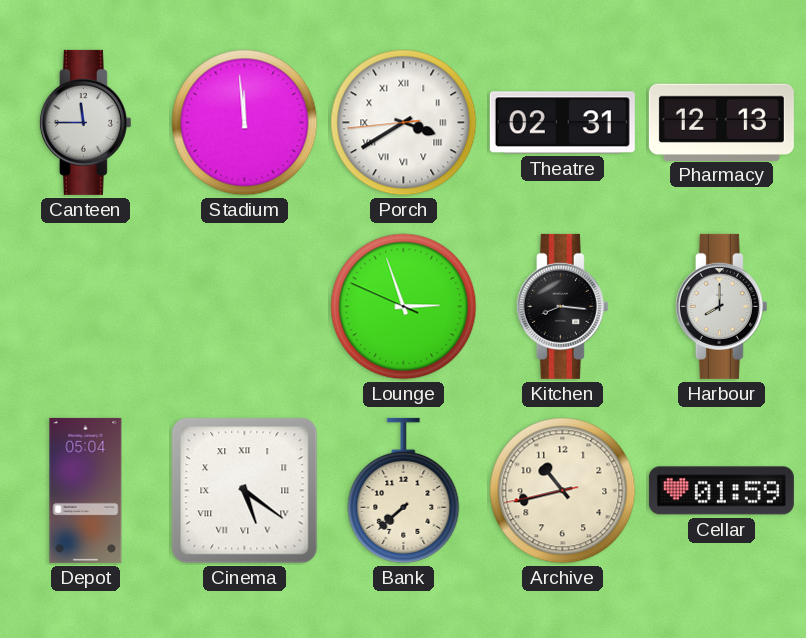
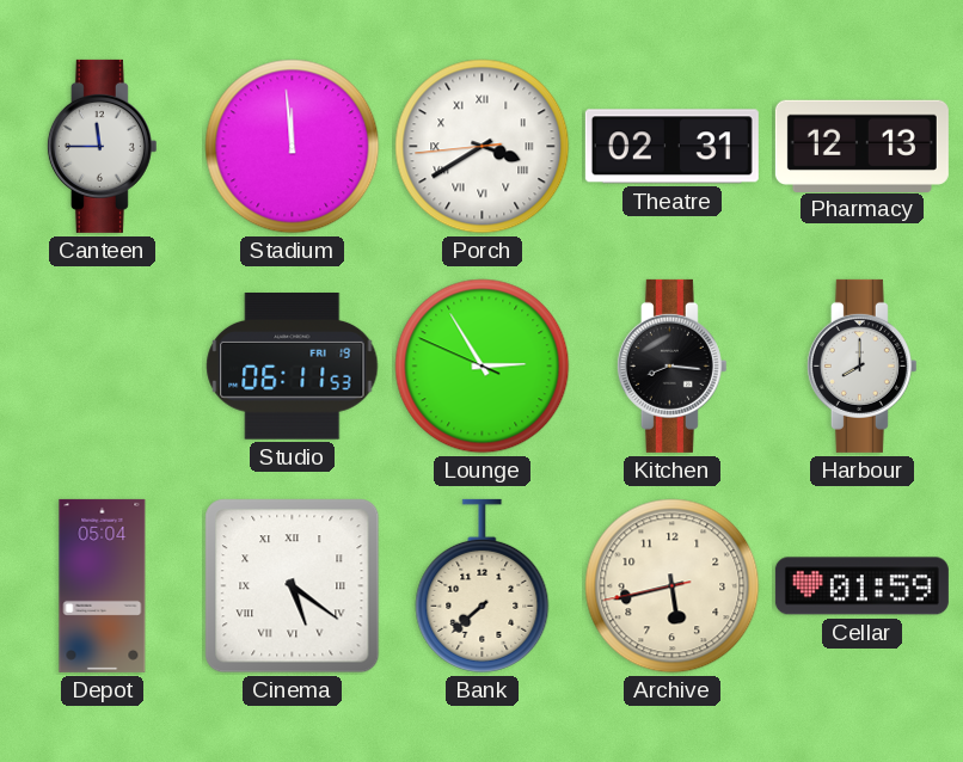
Studio: none -> 06:11
Lounge: 2:56 -> 2:54
Archive: 10:42 -> 5:42
